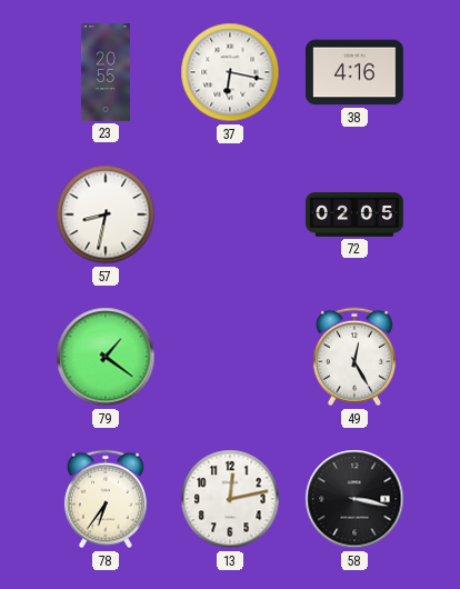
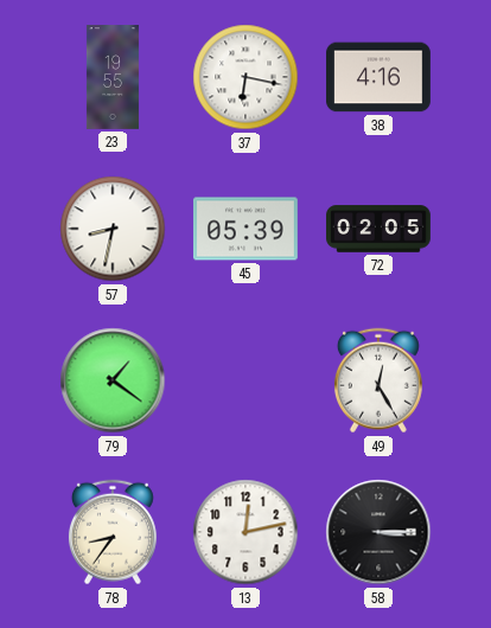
23: 20:55 -> 19:55
45: none -> 05:39
78: 6:36 -> 8:36
58: 3:17 -> 3:15
